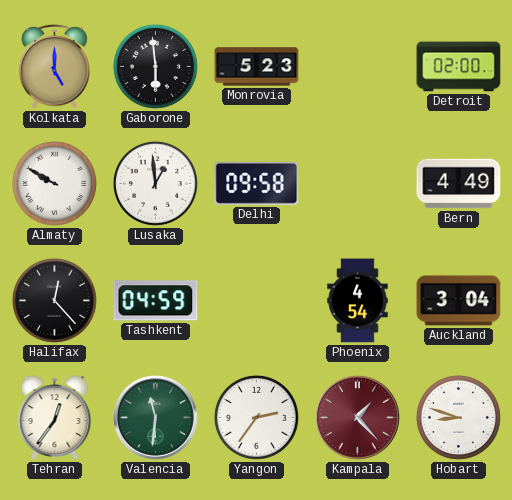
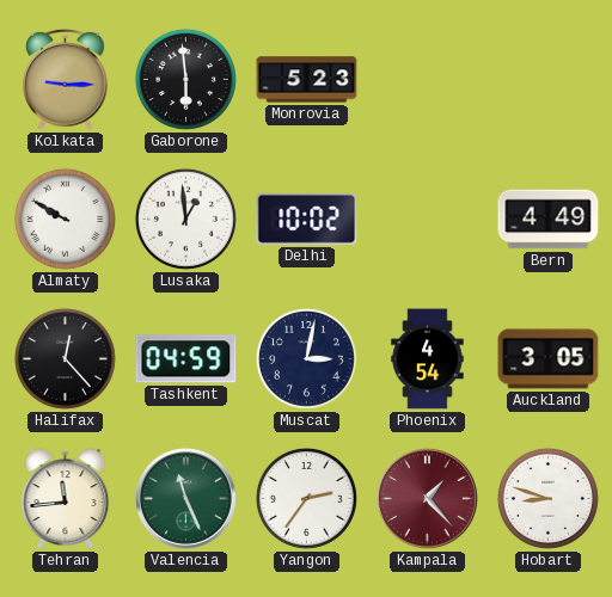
Kolkata: 5:00 -> 9:15
Detroit: 02:00 -> none
Delhi: 09:58 -> 10:02
Muscat: none -> 3:02
Auckland: 3:04 -> 3:05
Tehran: 12:36 -> 11:44
Valencia: 11:31 -> 11:26
